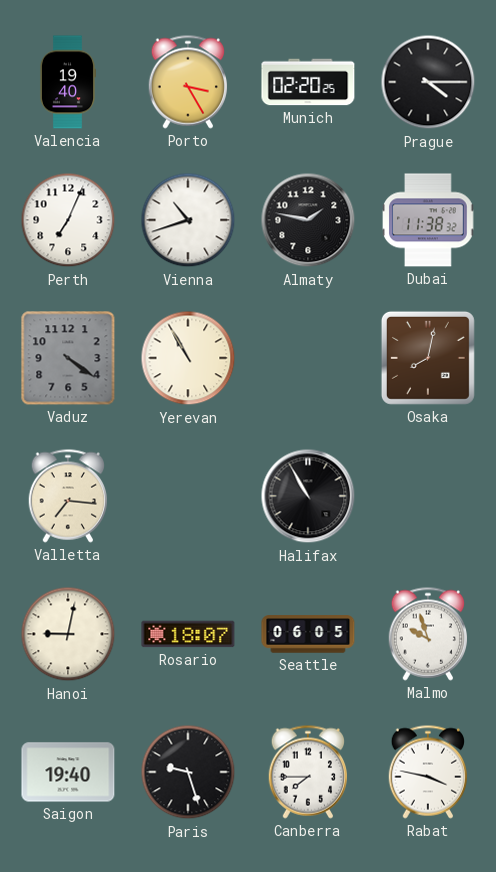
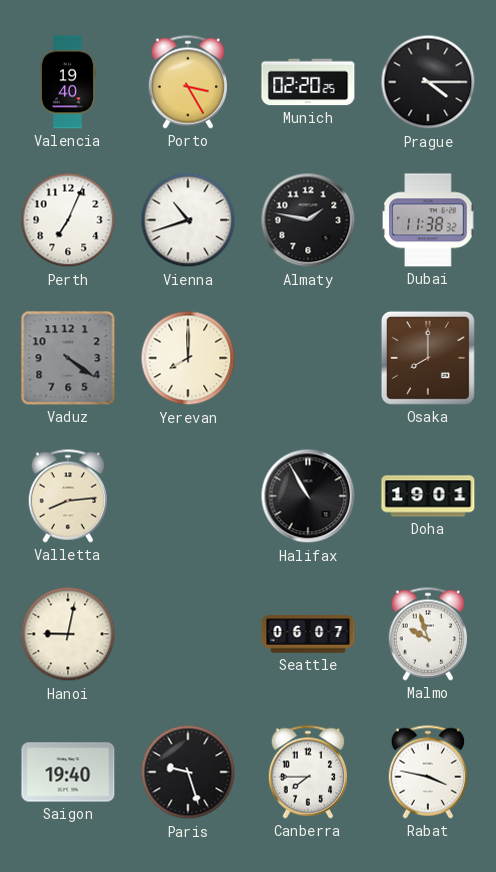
Yerevan: 10:55 -> 8:00
Osaka: 8:02 -> 8:00
Valletta: 7:16 -> 8:14
Doha: none -> 19:01
Rosario: 18:07 -> none
Seattle: 06:05 -> 06:07
